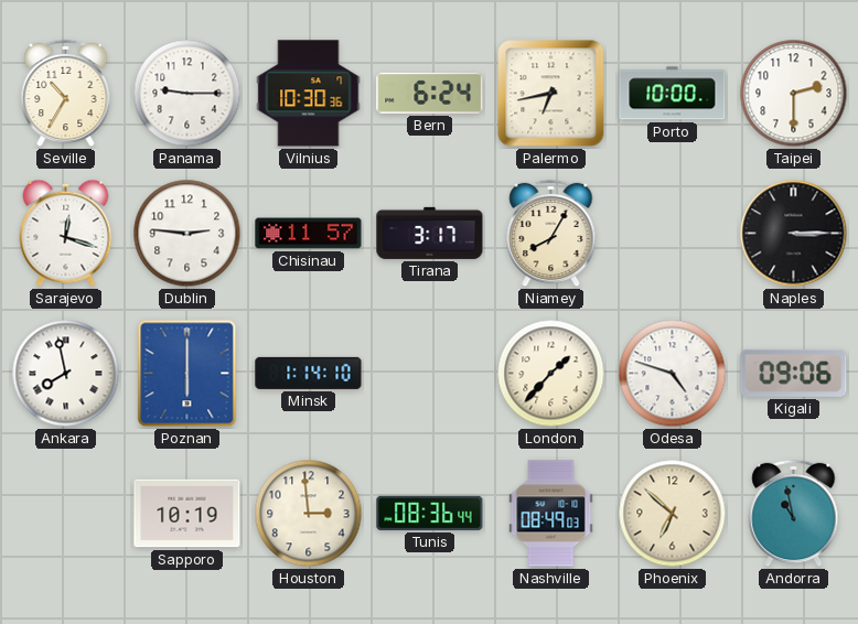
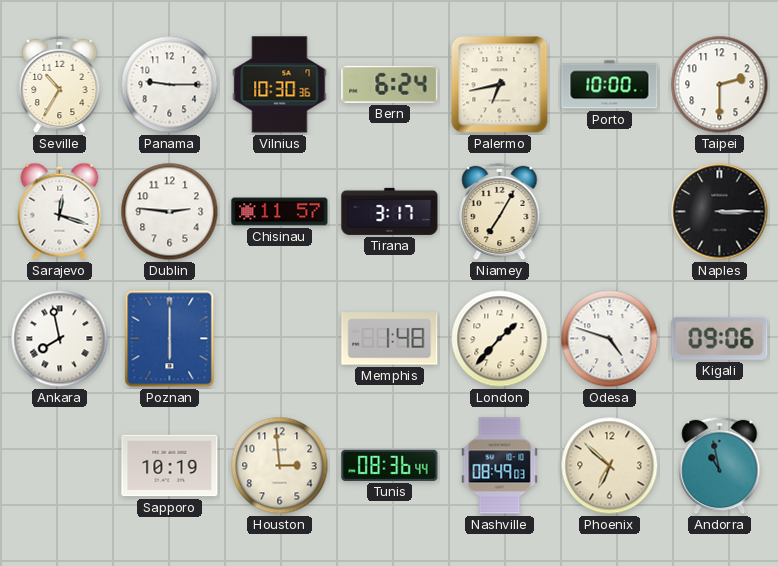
Niamey: 8:05 -> 7:05
Minsk: 1:14 -> none
Memphis: none -> 1:48
